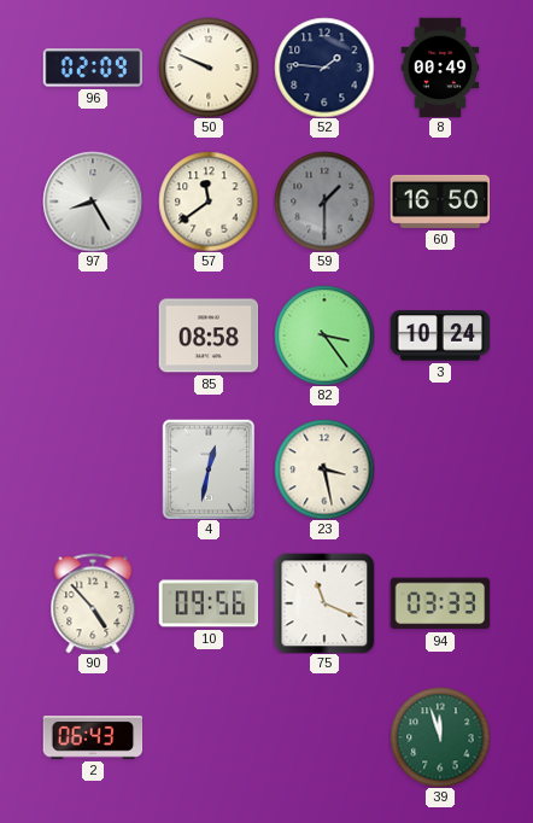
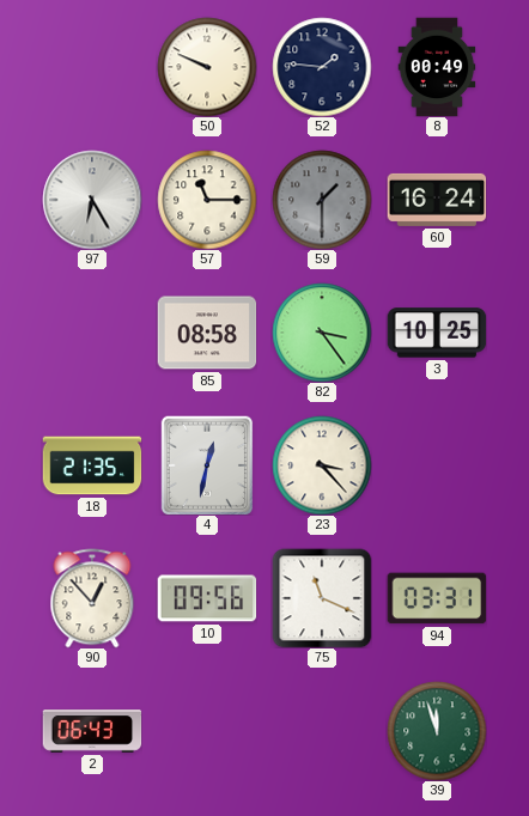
96: 02:09 -> none
97: 8:25 -> 6:25
57: 11:39 -> 11:15
60: 16:50 -> 16:24
3: 10:24 -> 10:25
18: none -> 21:35
23: 3:28 -> 3:23
90: 4:53 -> 12:53
94: 03:33 -> 03:31
